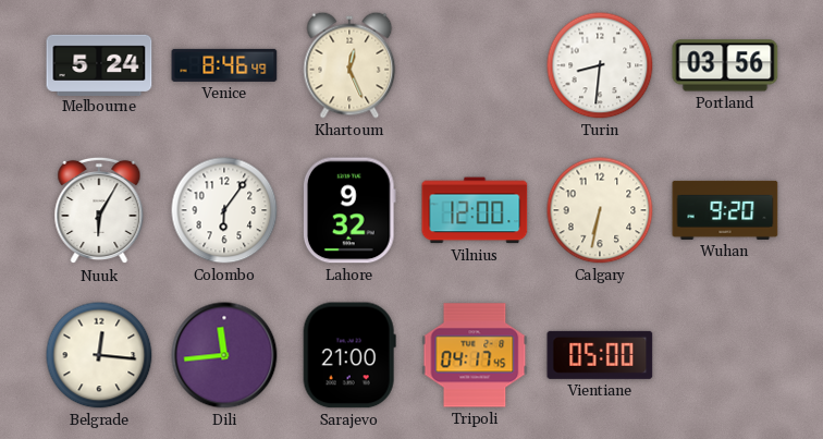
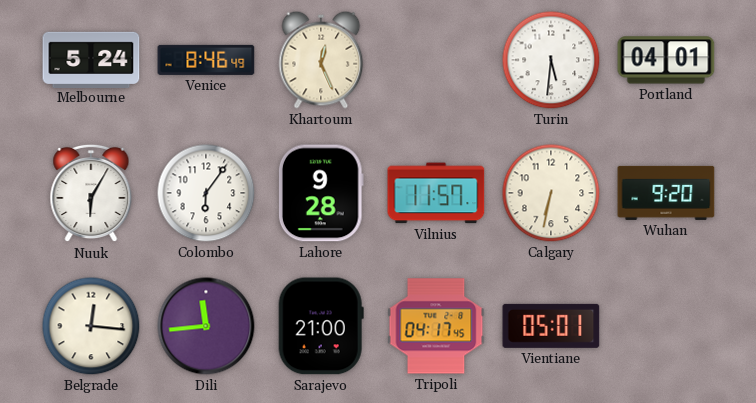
Turin: 8:31 -> 5:31
Portland: 03:56 -> 04:01
Lahore: 9:32 -> 9:28
Vilnius: 12:00 -> 11:57
Vientiane: 05:00 -> 05:01
